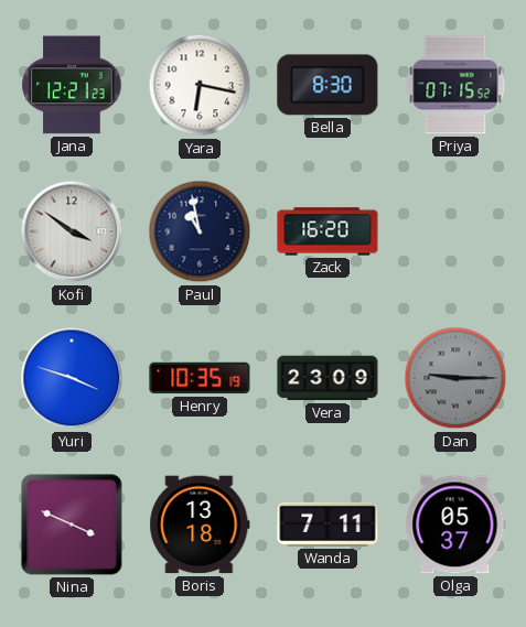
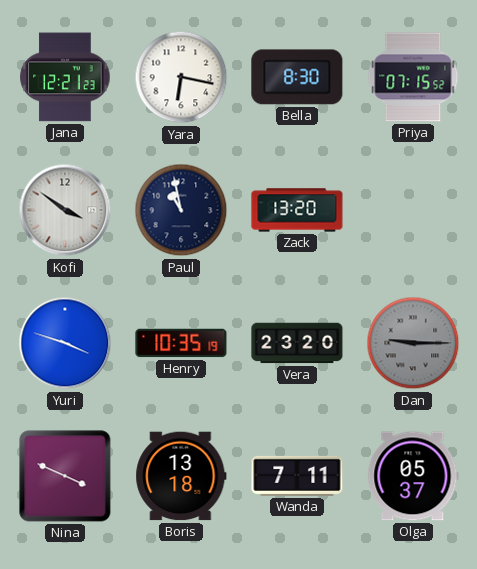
Zack: 16:20 -> 13:20
Vera: 23:09 -> 23:20
